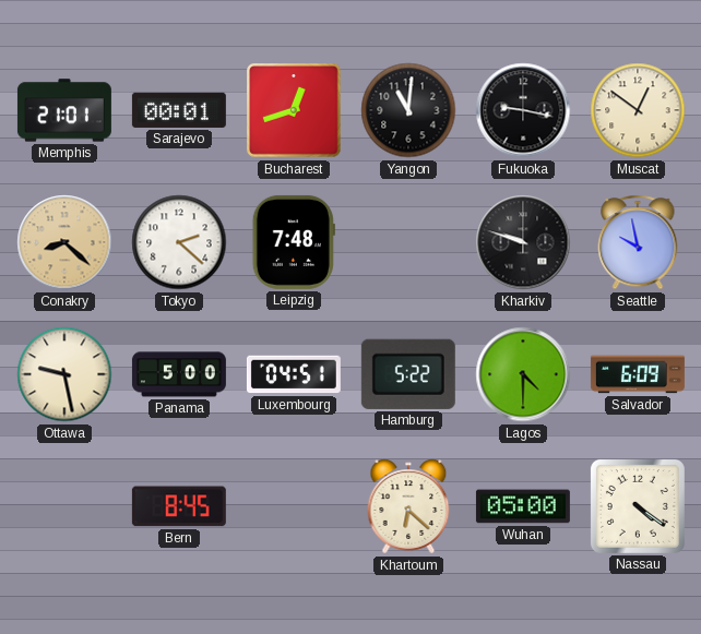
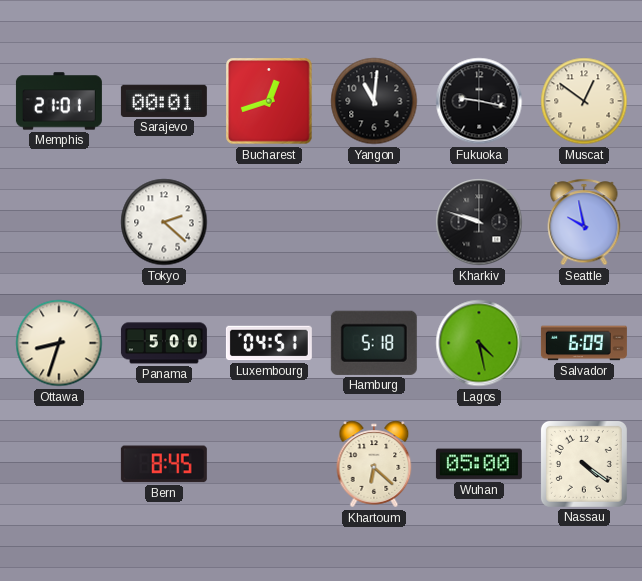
Conakry: 8:22 -> none
Leipzig: 7:48 -> none
Ottawa: 9:28 -> 8:33
Hamburg: 5:22 -> 5:18
Lagos: 4:30 -> 4:28
